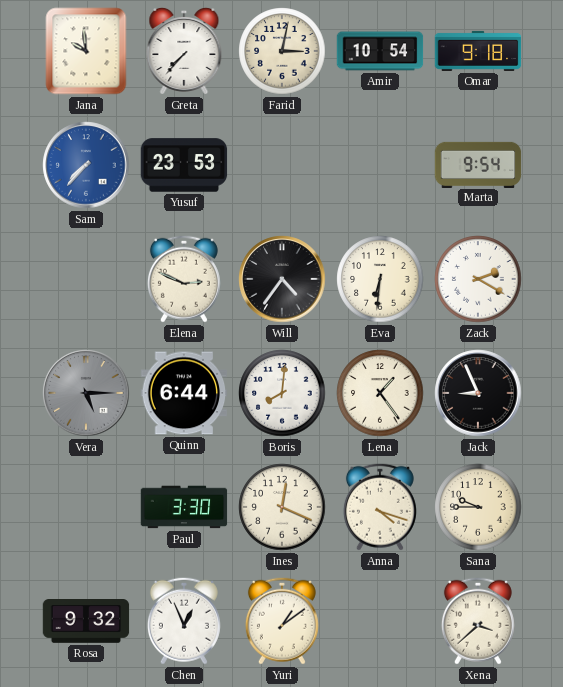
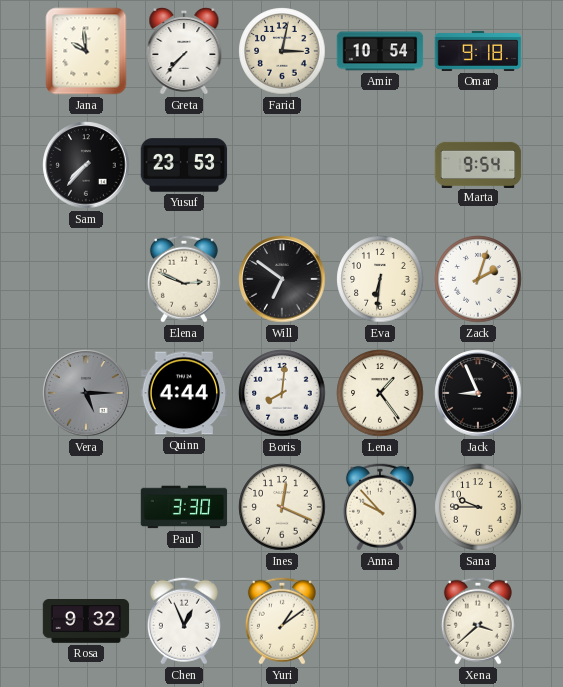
Sam dial: blue -> black
Will: 4:36 -> 6:51
Zack: 2:20 -> 2:03
Quinn: 6:44 -> 4:44
Anna: 4:18 -> 9:53
